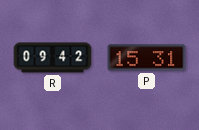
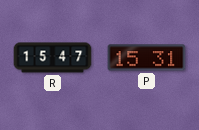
R: 09:42 -> 15:47
